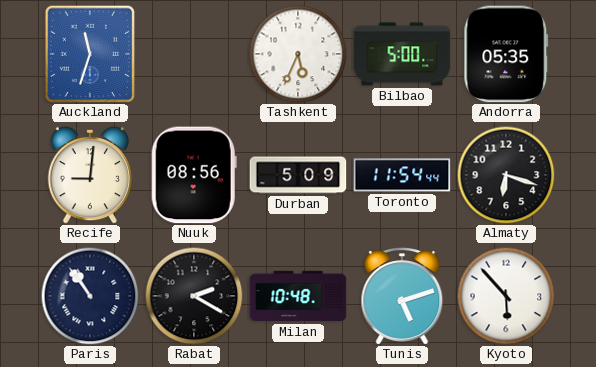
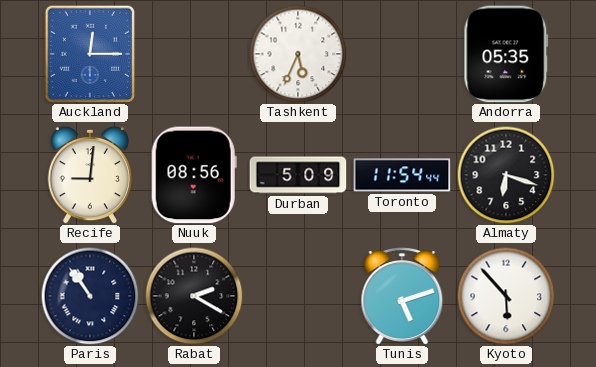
Auckland: 11:33 -> 12:15
Bilbao: 5:00 -> none
Milan: 10:48 -> none
